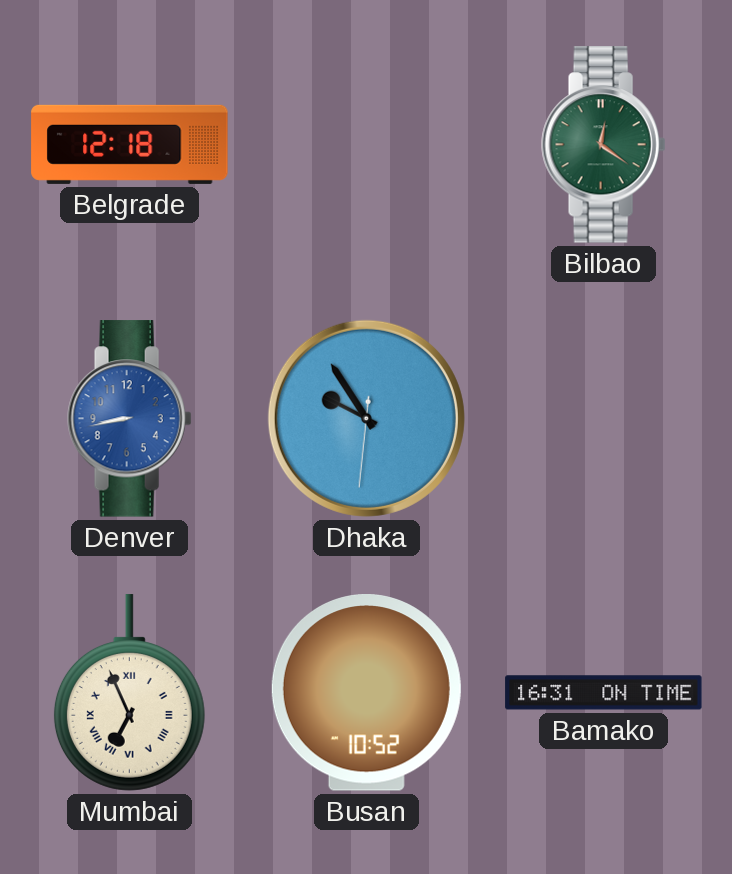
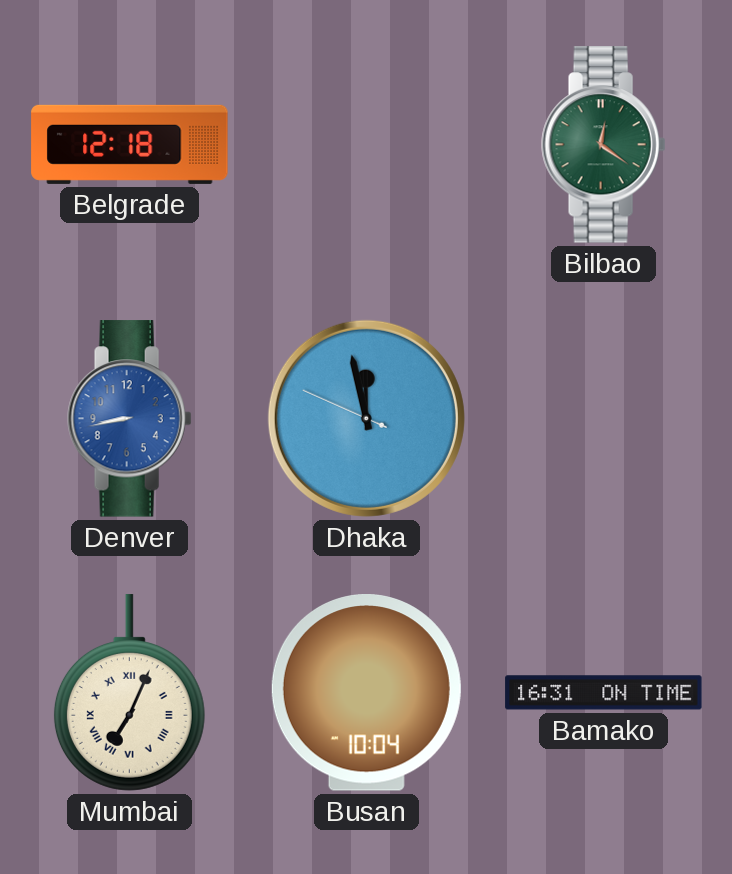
Dhaka: 9:54 -> 11:57
Mumbai: 6:56 -> 7:04
Busan: 10:52 -> 10:04
